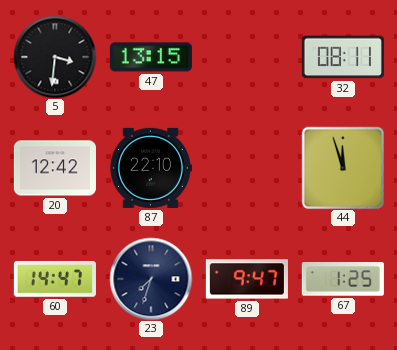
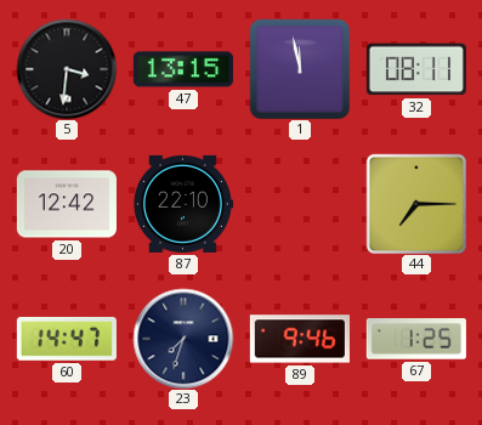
1: none -> 11:58
44: 11:57 -> 7:15
89: 9:47 -> 9:46
